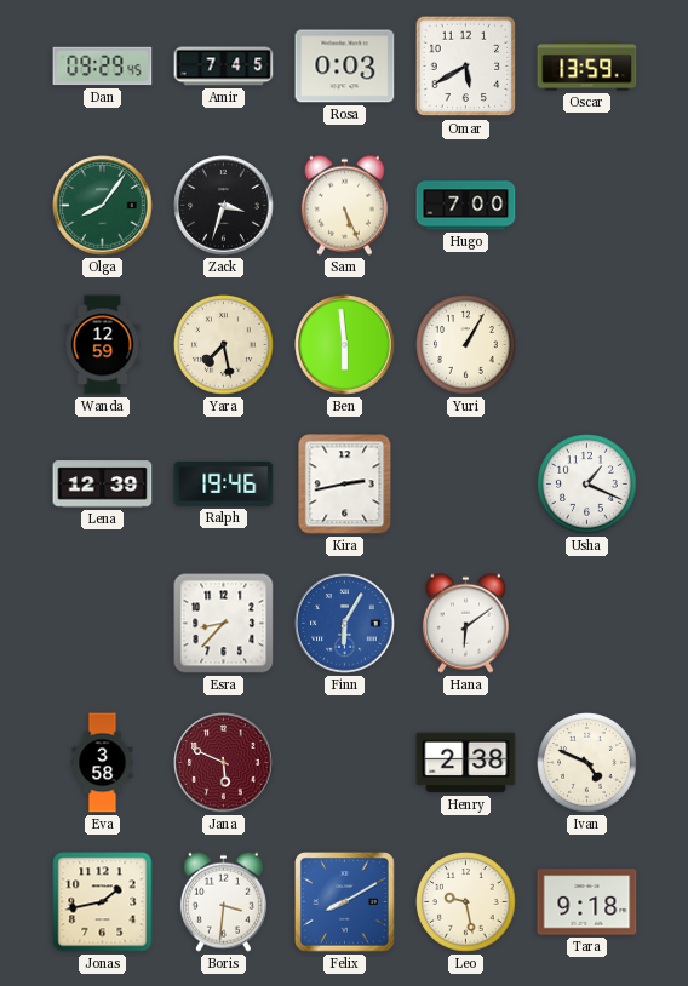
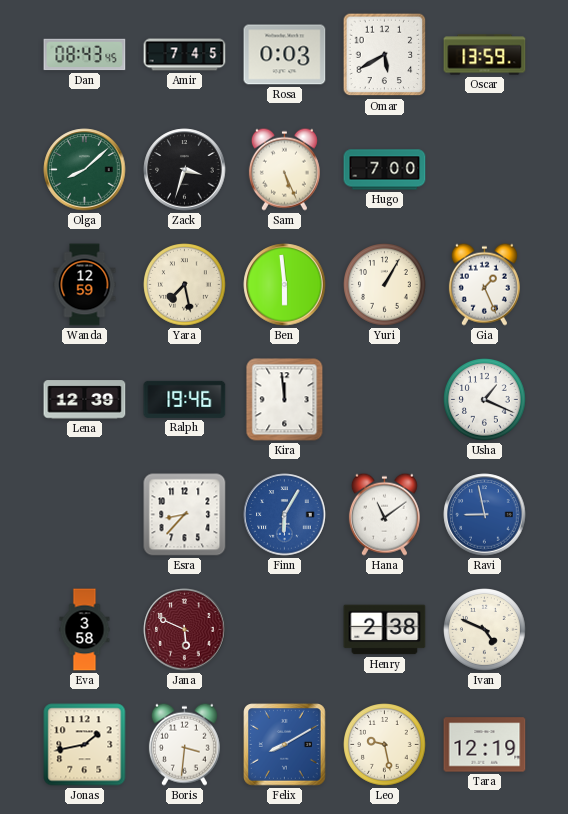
Dan: 09:29 -> 08:43
Olga: 8:06 -> 8:08
Gia: none -> 1:26
Kira: 2:43 -> 11:59
Hana: 6:09 -> 11:09
Ravi: none -> 8:58
Tara: 9:18 -> 12:19
